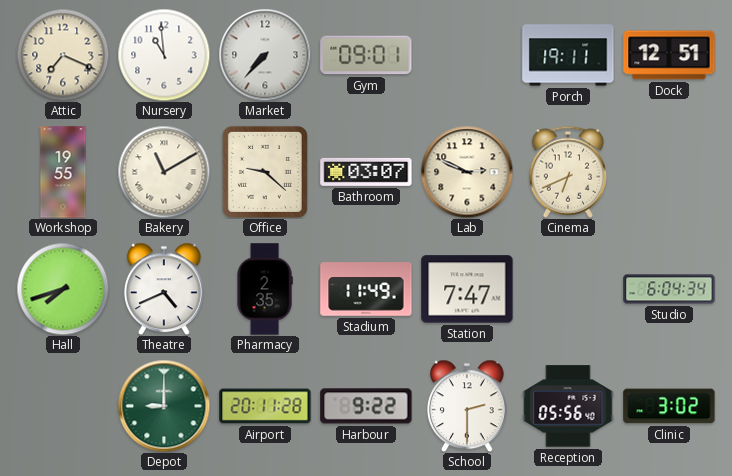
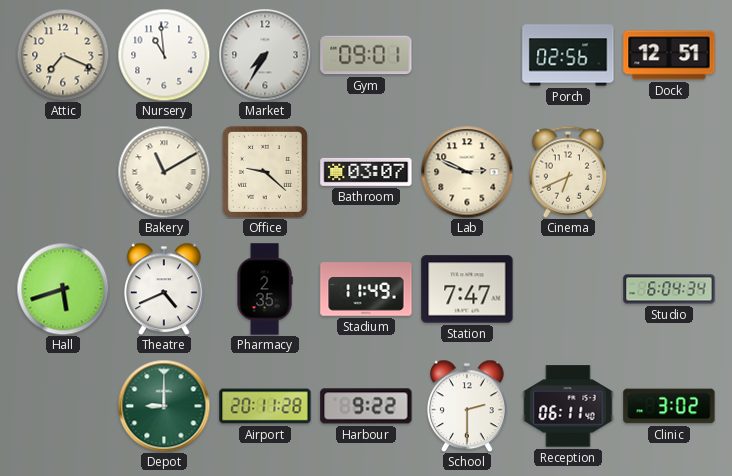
Market: 7:37 -> 7:35
Porch: 19:11 -> 02:56
Workshop: 19:55 -> none
Hall: 7:42 -> 5:42
Reception: 05:56 -> 06:11
